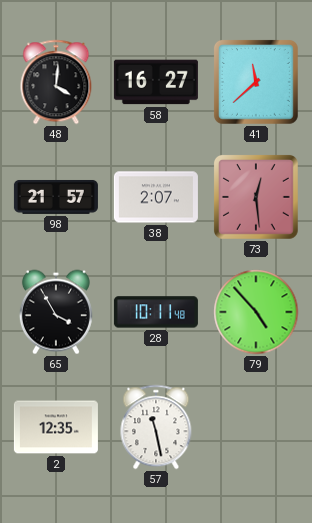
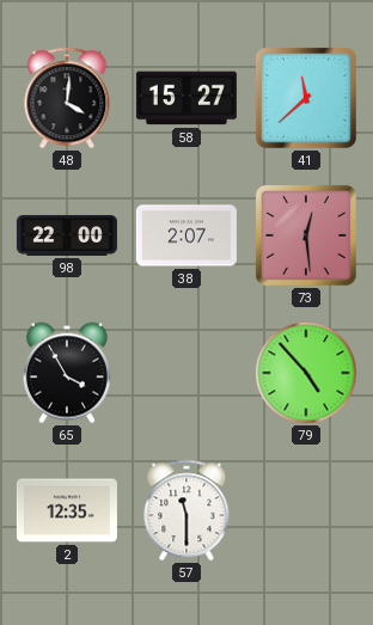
58: 16:27 -> 15:27
98: 21:57 -> 22:00
28: 10:11 -> none
57: 11:28 -> 11:30
